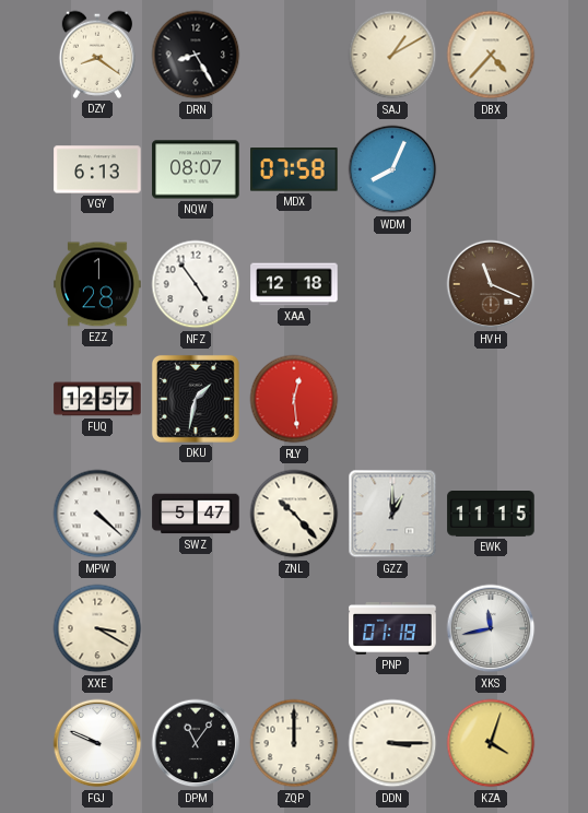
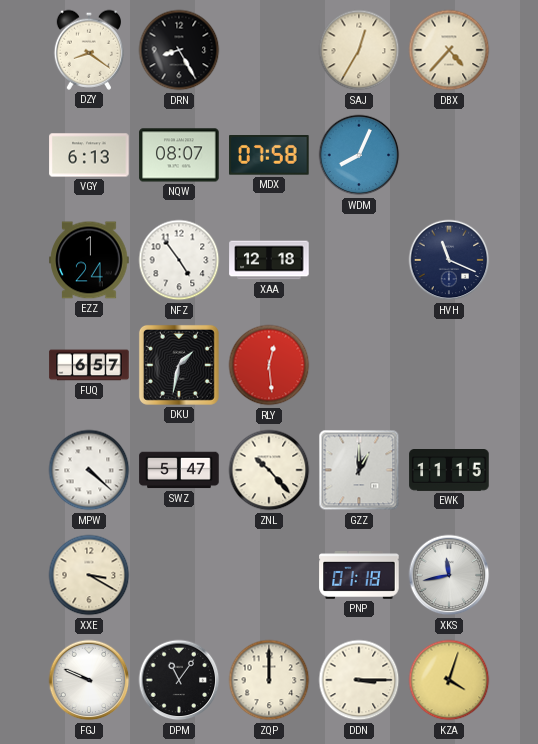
SAJ: 1:10 -> 12:35
EZZ: 1:28 -> 1:24
HVH dial: brown -> navy
FUQ: 12:57 -> 6:57
